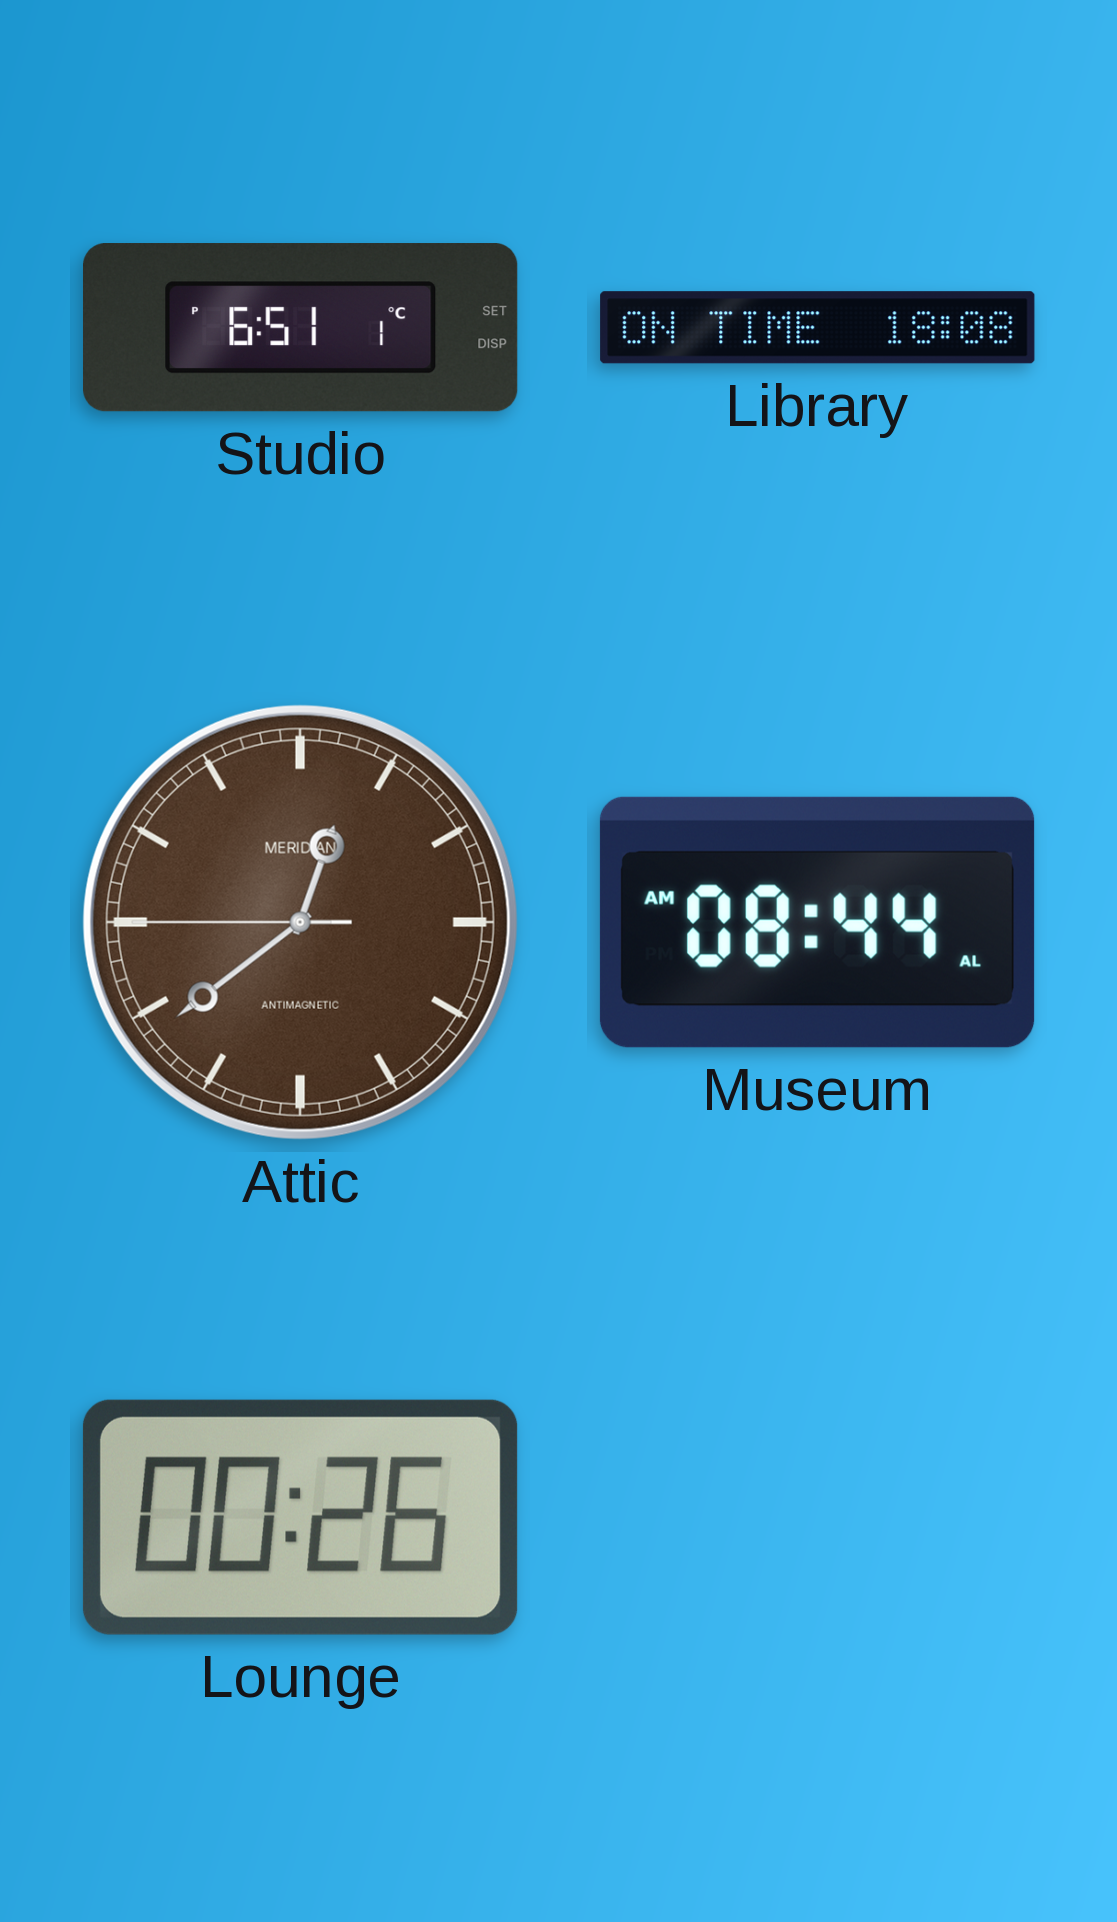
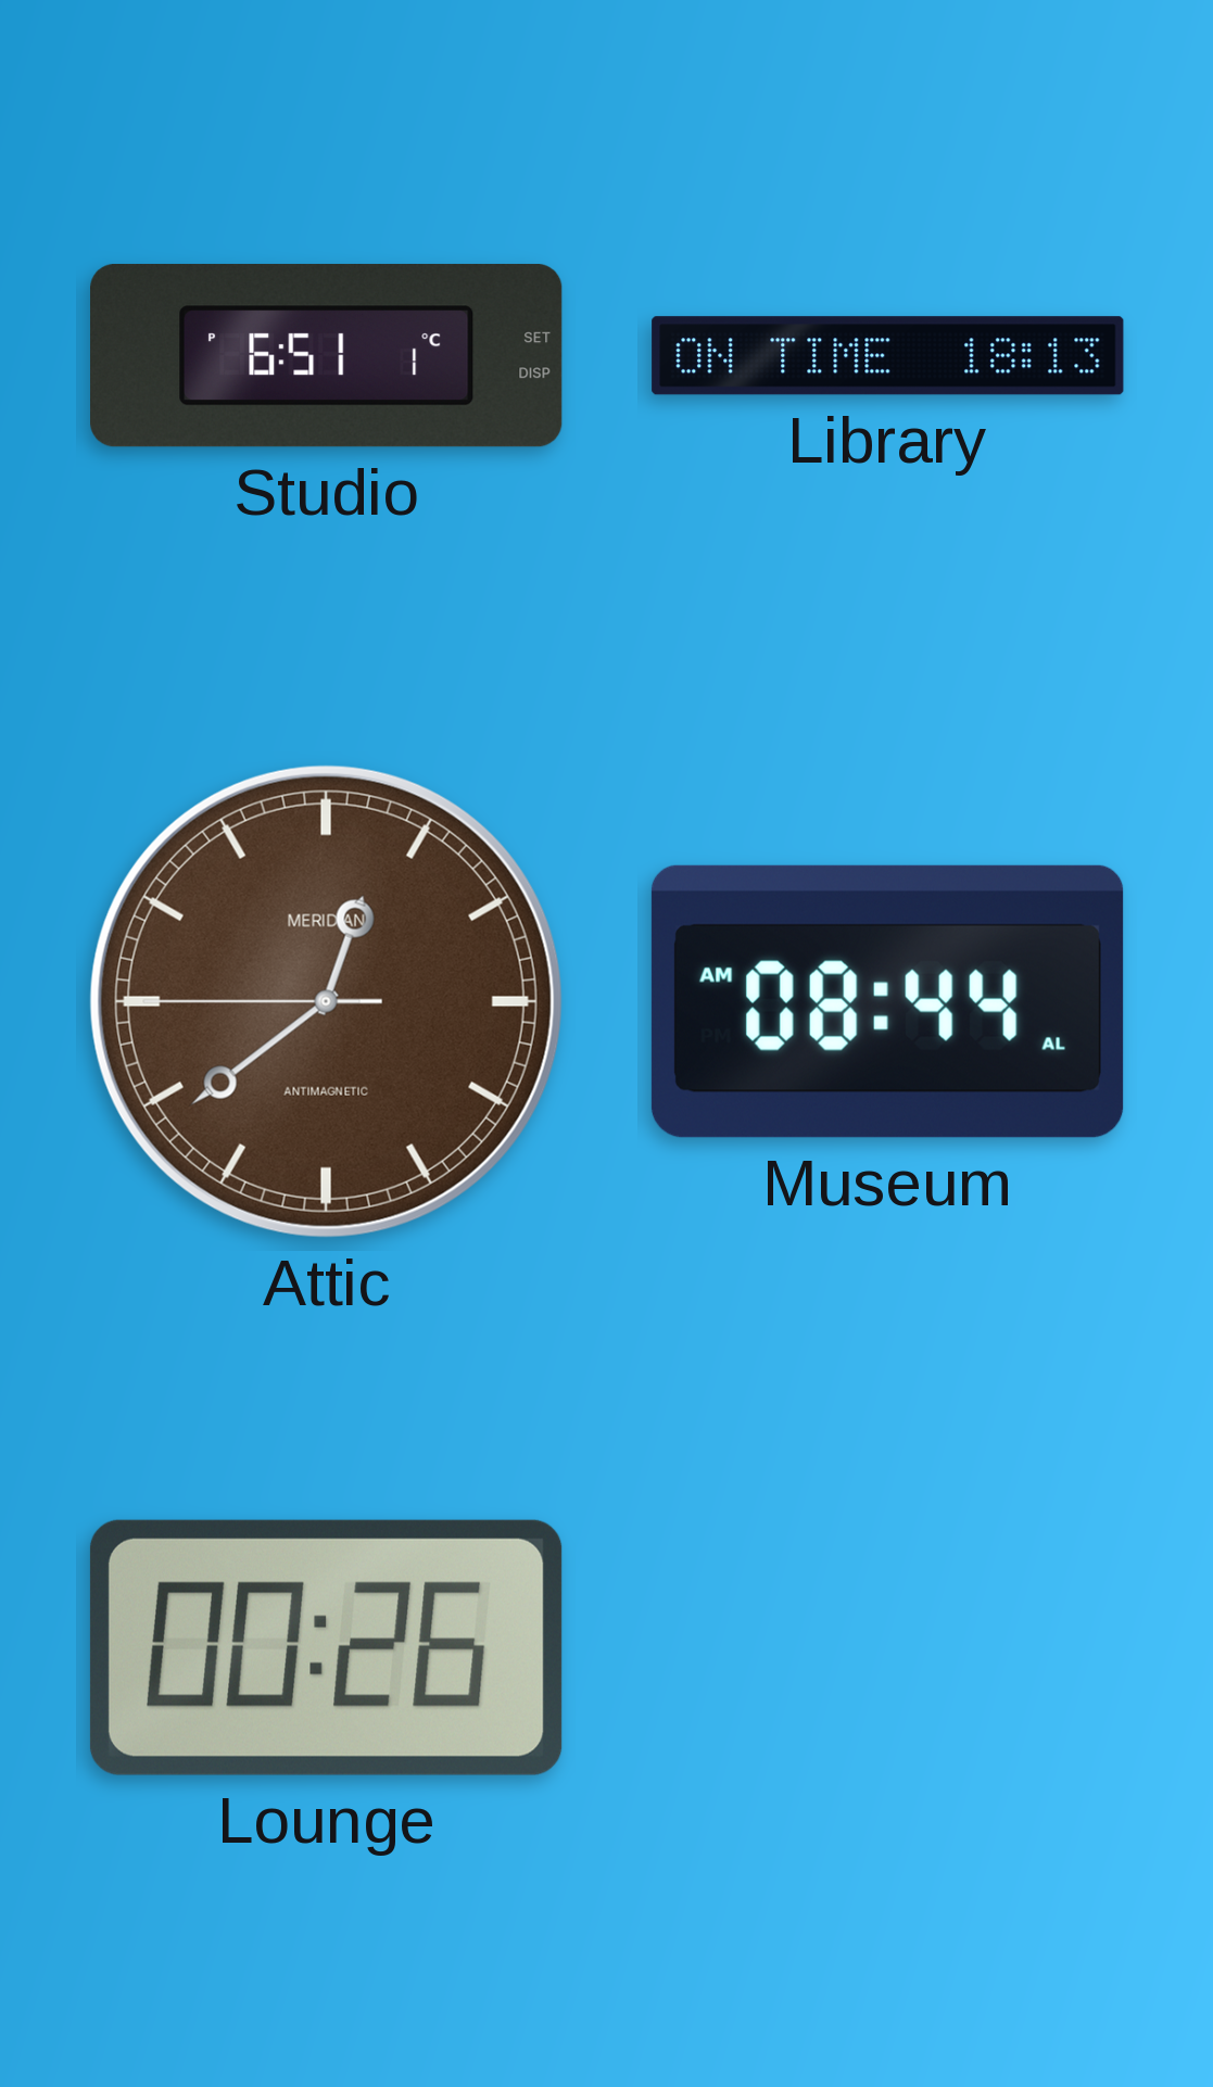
Library: 18:08 -> 18:13
